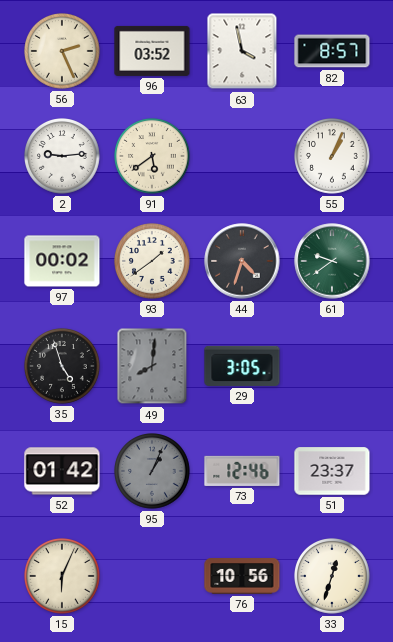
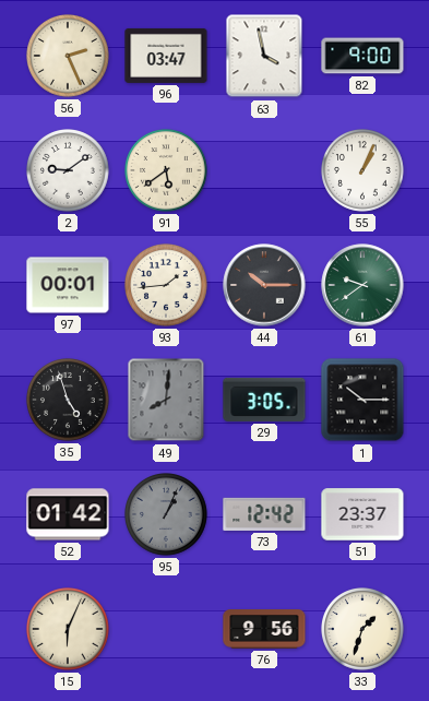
96: 03:52 -> 03:47
82: 8:57 -> 9:00
2: 9:14 -> 9:09
97: 00:02 -> 00:01
93: 1:39 -> 1:44
44: 4:33 -> 10:15
1: none -> 10:15
73: 12:46 -> 12:42
76: 10:56 -> 9:56
33: 12:33 -> 1:33
